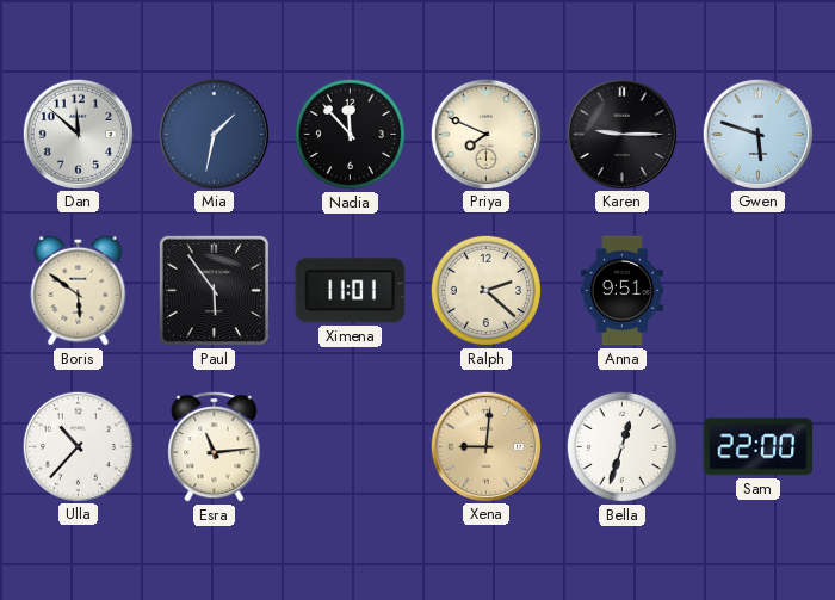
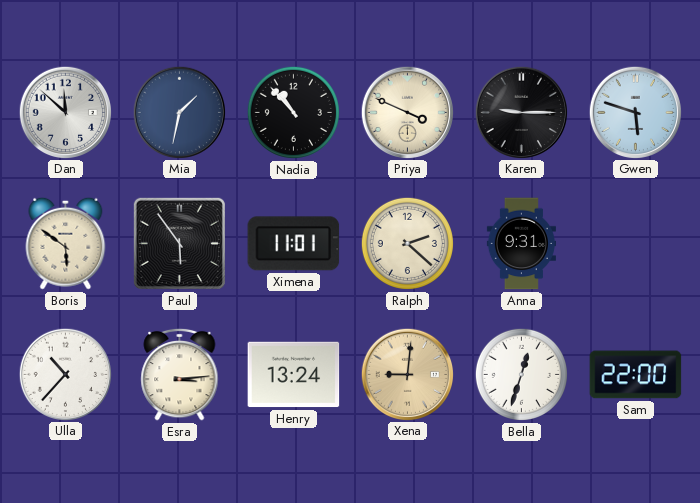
Nadia: 11:53 -> 10:53
Priya: 7:49 -> 3:49
Anna: 9:51 -> 9:31
Esra: 11:14 -> 3:14
Henry: none -> 13:24
